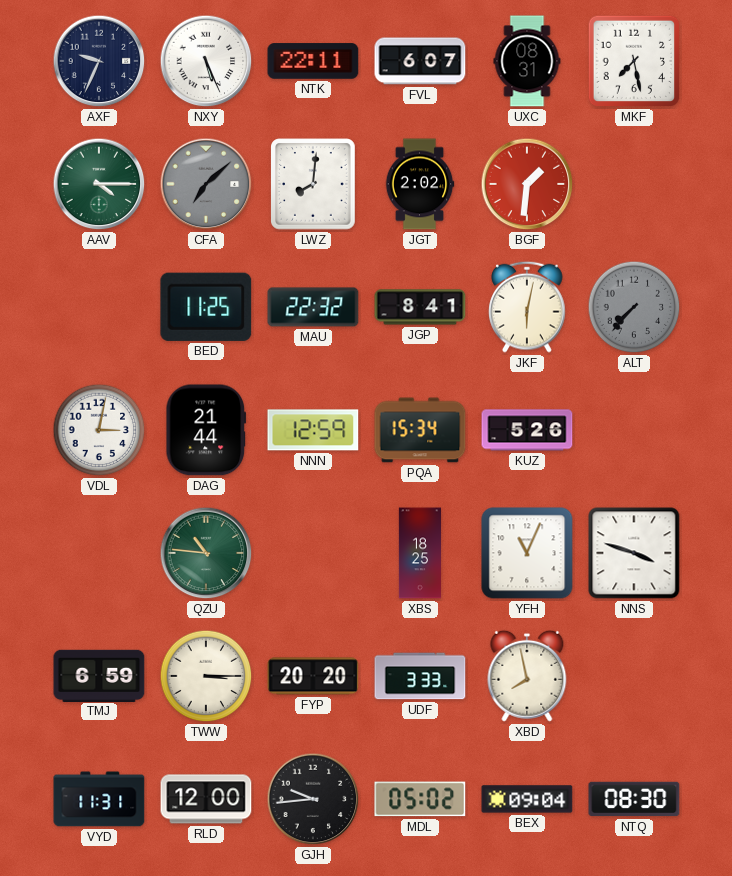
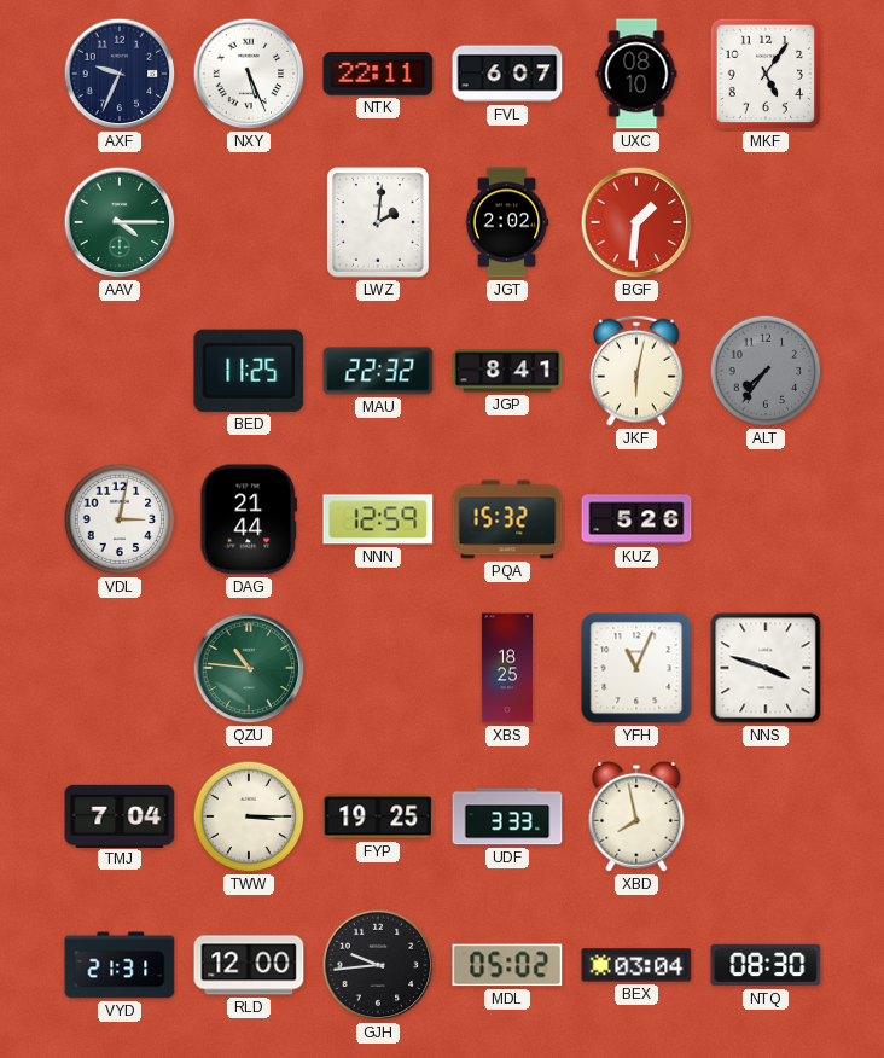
UXC: 08:31 -> 08:10
MKF: 7:28 -> 5:06
CFA: 7:08 -> none
LWZ: 8:01 -> 2:01
ALT: 7:37 -> 7:36
PQA: 15:34 -> 15:32
TMJ: 6:59 -> 7:04
FYP: 20:20 -> 19:25
VYD: 11:31 -> 21:31
BEX: 09:04 -> 03:04
